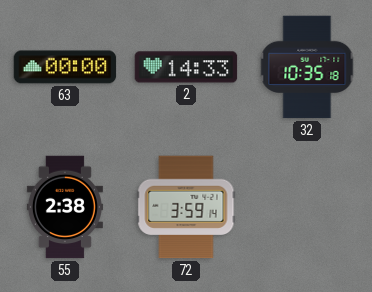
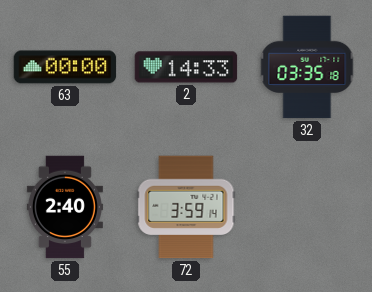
32: 10:35 -> 03:35
55: 2:38 -> 2:40
